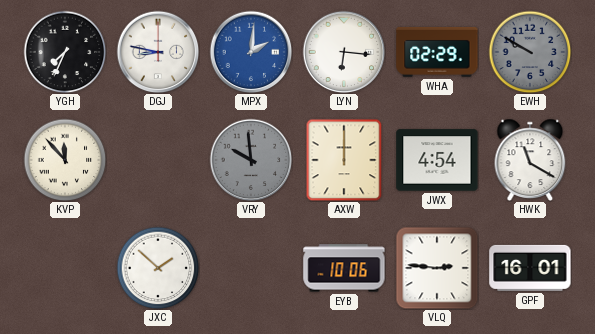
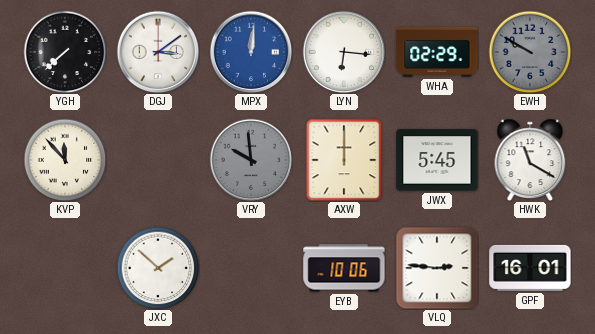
YGH: 7:34 -> 7:38
DGJ: 8:47 -> 3:09
MPX: 2:01 -> 12:01
JWX: 4:54 -> 5:45
